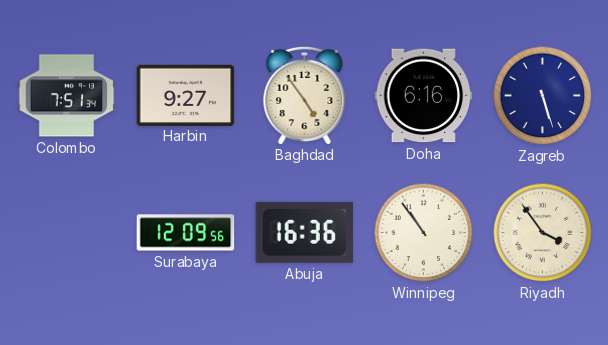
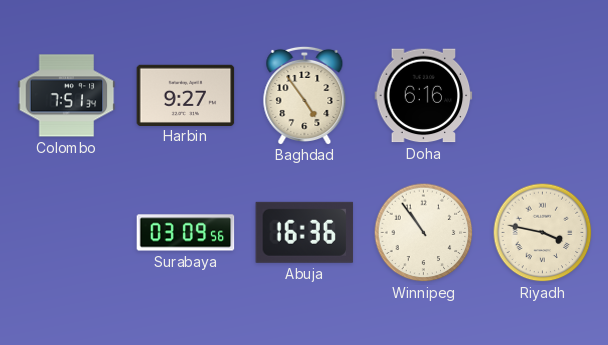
Zagreb: 5:27 -> none
Surabaya: 12:09 -> 03:09
Riyadh: 3:54 -> 3:47
